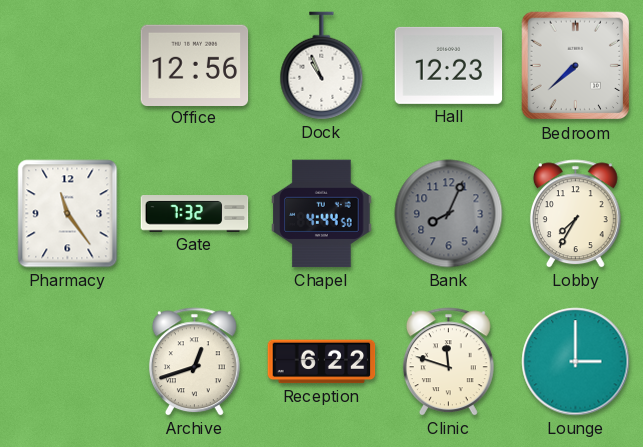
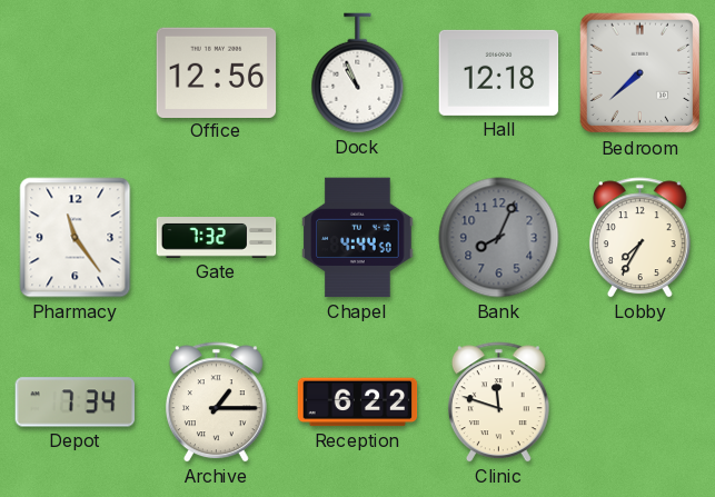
Hall: 12:23 -> 12:18
Depot: none -> 7:34
Archive: 12:42 -> 1:15
Lounge: 3:00 -> none
